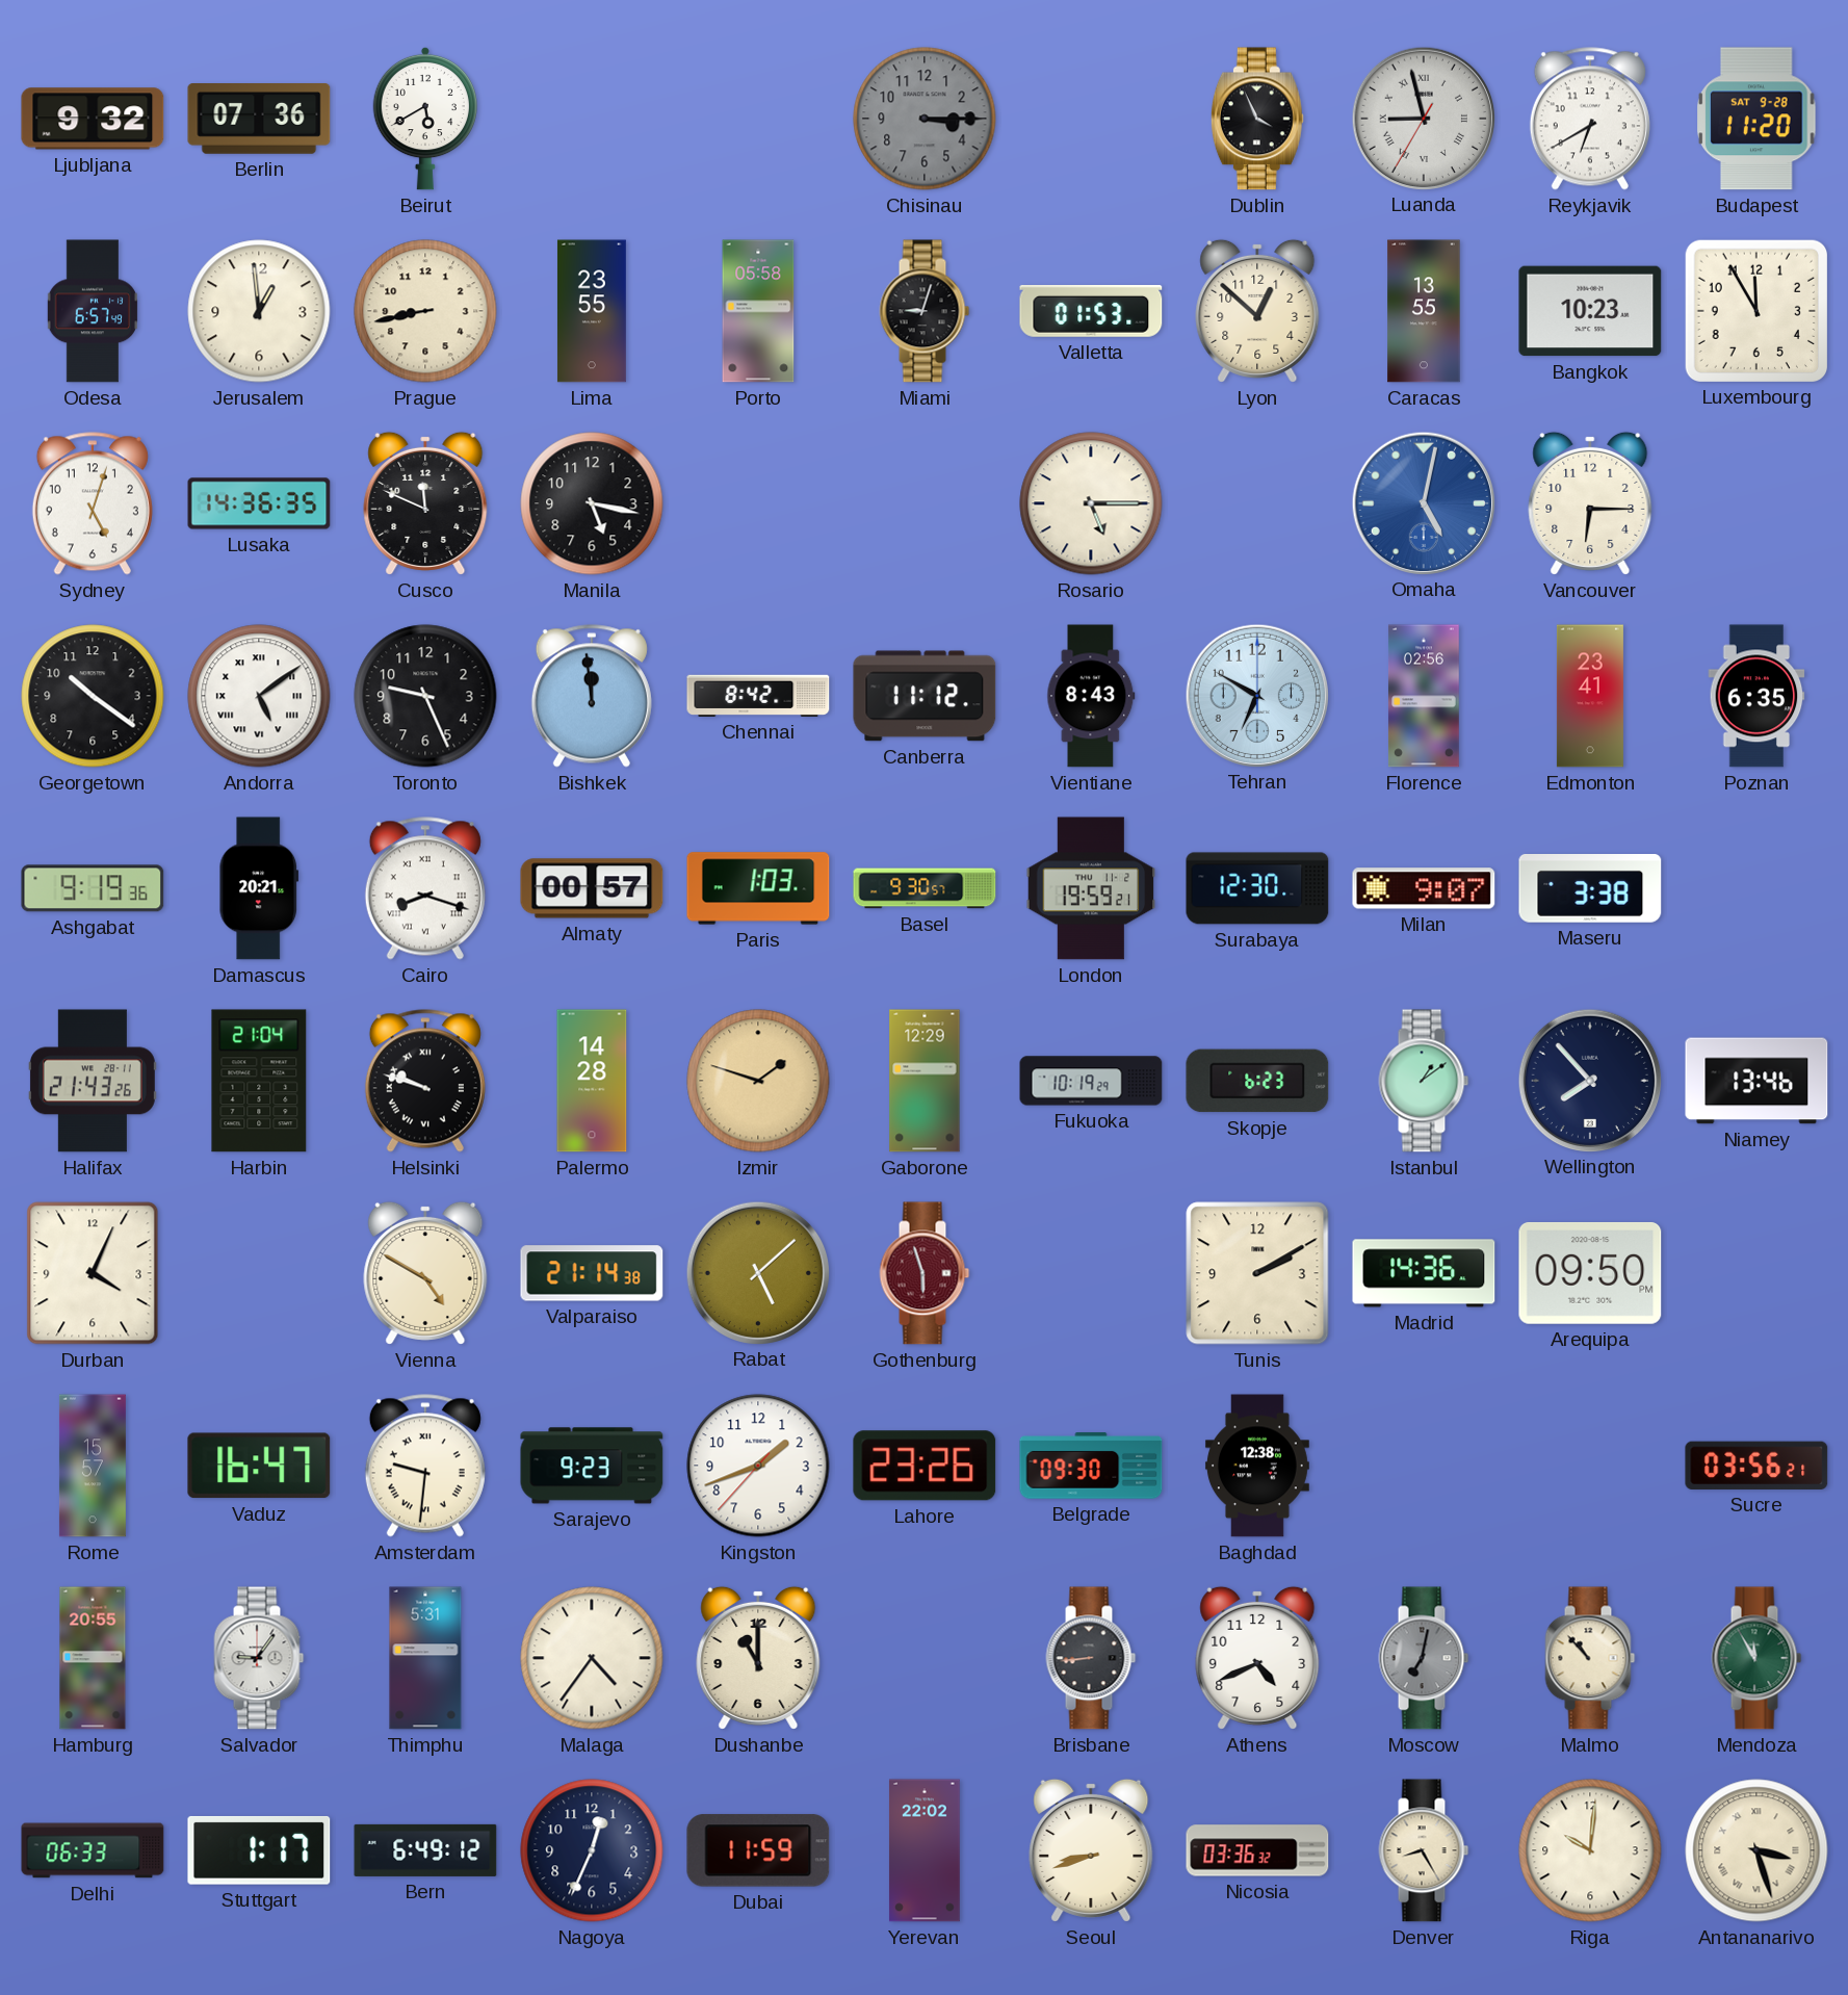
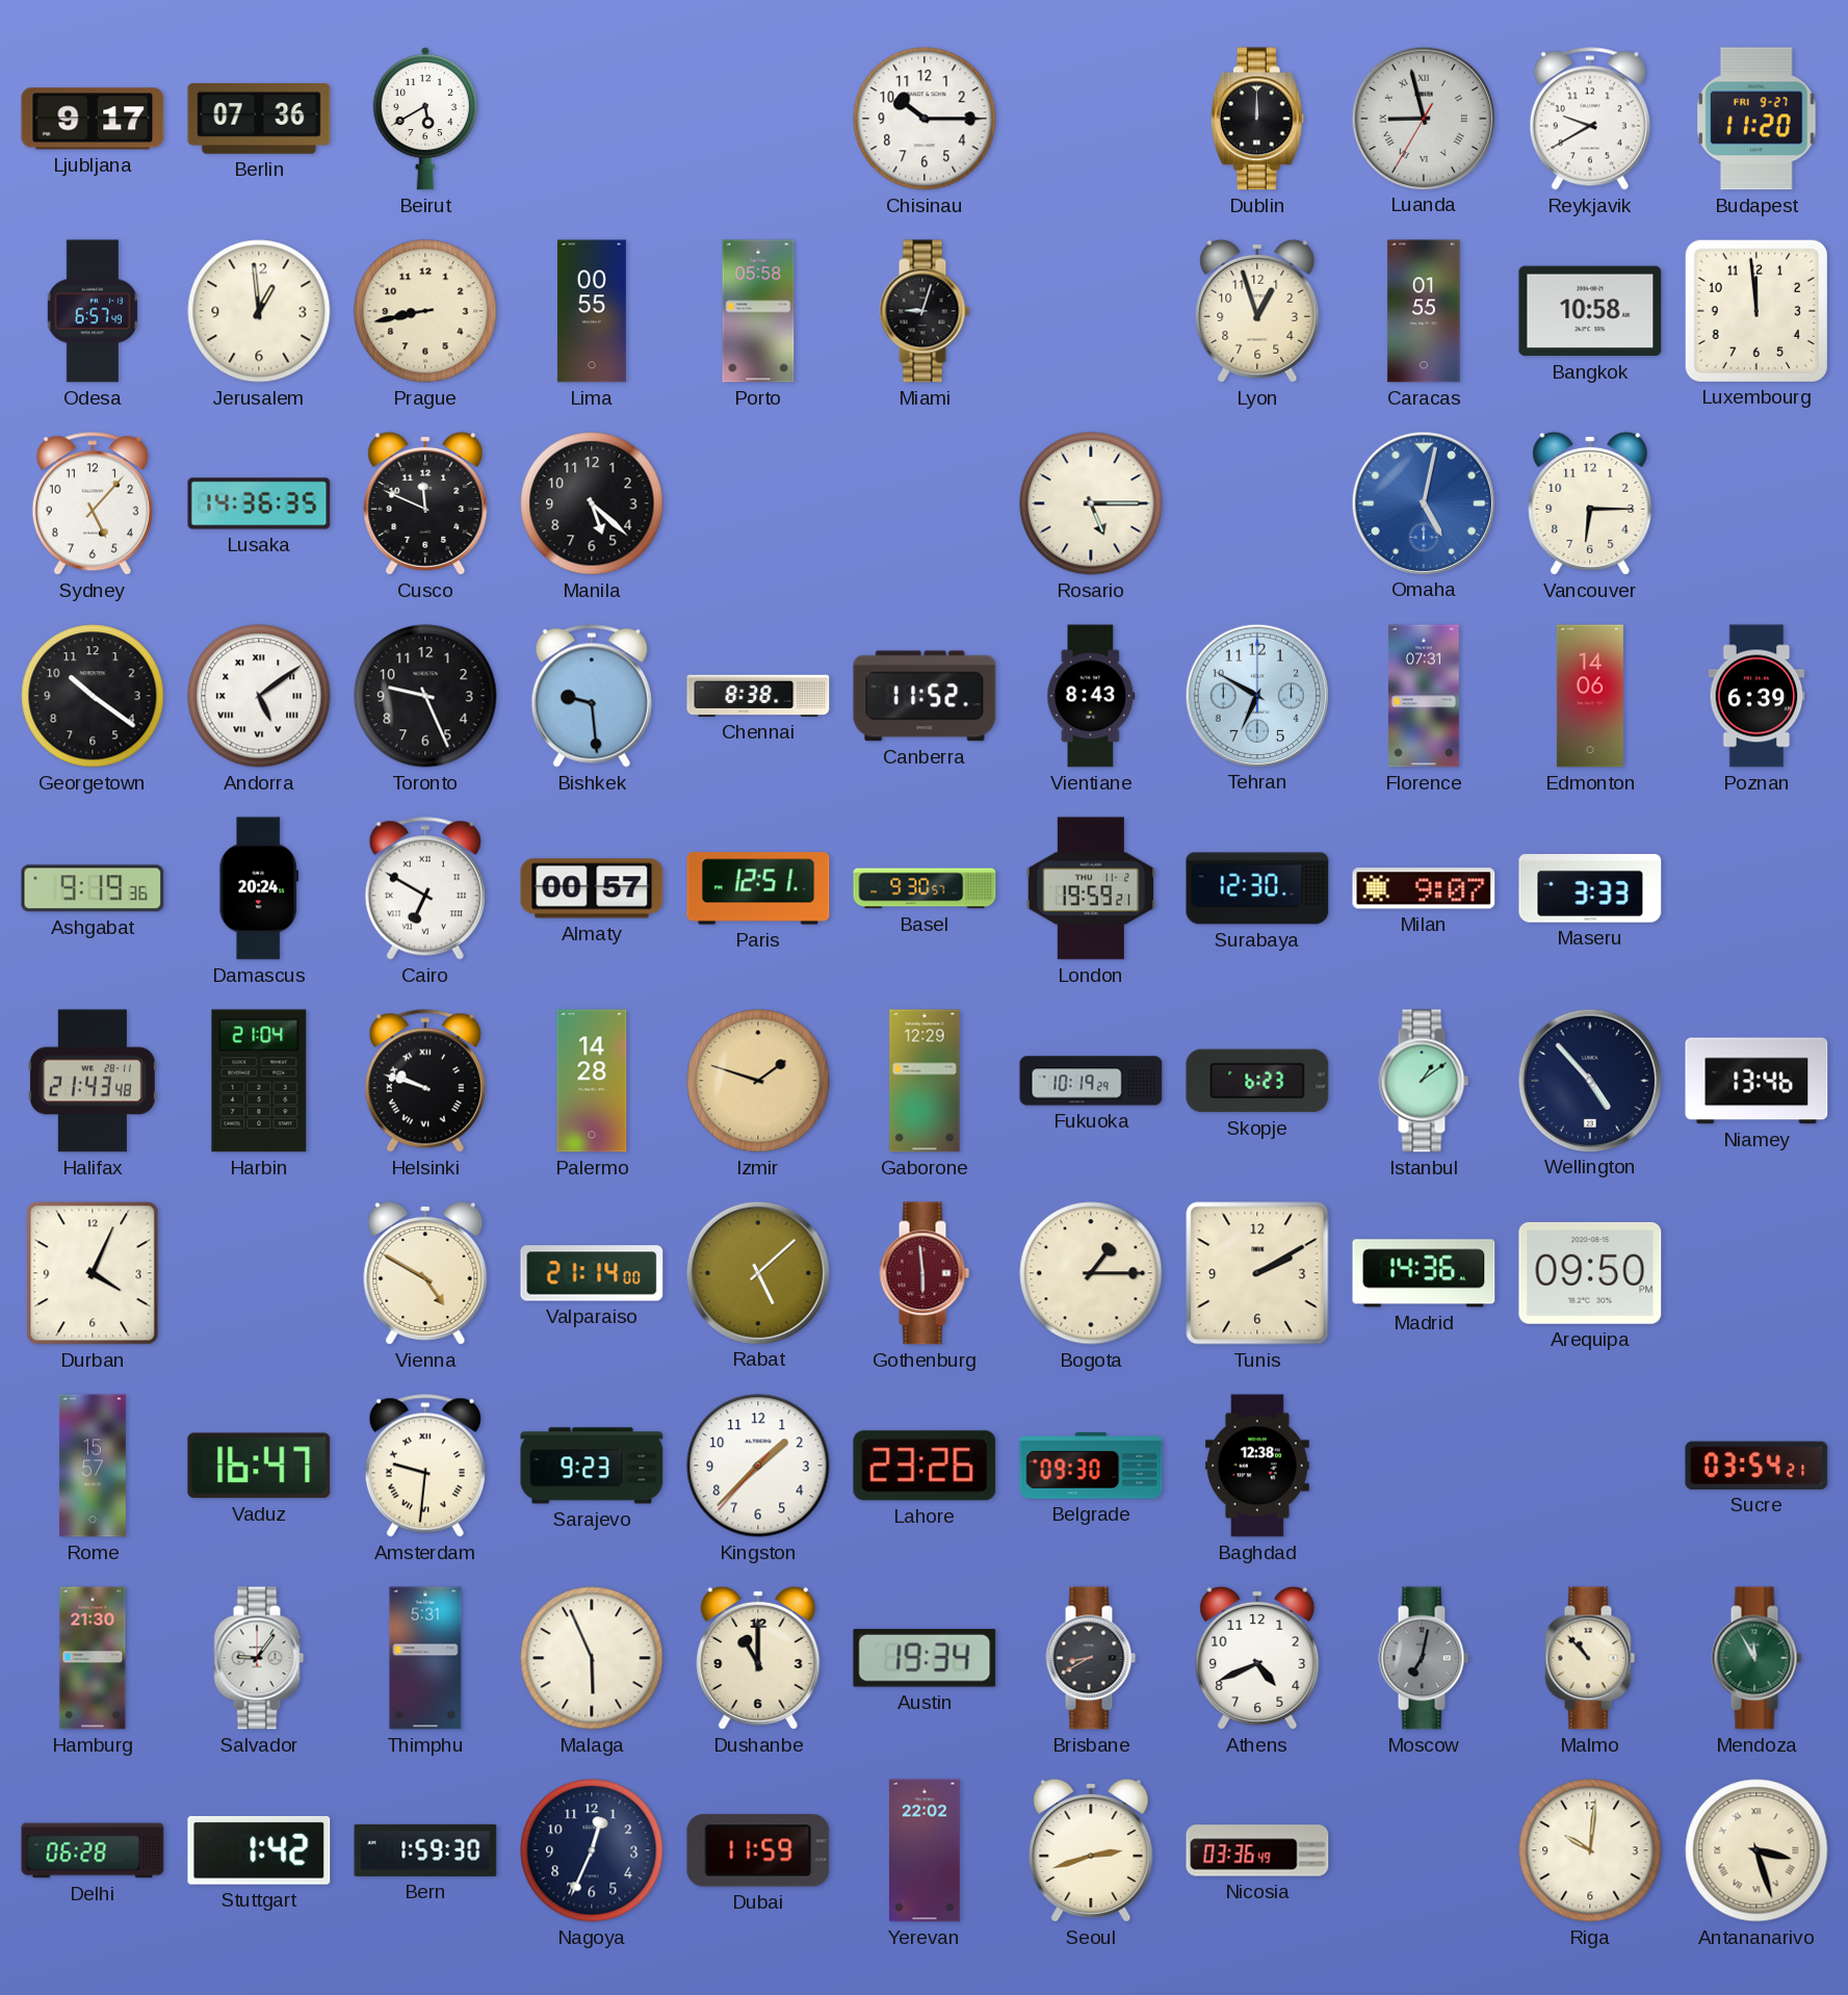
Ljubljana: 9:32 -> 9:17
Chisinau: 3:15 -> 10:15
Chisinau dial: grey -> white
Dublin: 3:56 -> 12:00
Reykjavik: 6:40 -> 9:40
Budapest date: SAT 9-28 -> FRI 9-27
Lima: 23:55 -> 00:55
Valletta: 01:53 -> none
Lyon: 12:52 -> 12:57
Caracas: 13:55 -> 01:55
Bangkok: 10:23 -> 10:58
Luxembourg: 11:55 -> 11:59
Sydney: 5:03 -> 5:07
Manila: 5:17 -> 5:22
Bishkek: 11:59 -> 9:29
Chennai: 8:42 -> 8:38
Canberra: 11:12 -> 11:52
Florence: 02:56 -> 07:31
Edmonton: 23:41 -> 14:06
Poznan: 6:35 -> 6:39
Damascus: 20:21 -> 20:24
Cairo: 8:18 -> 6:50
Paris: 1:03 -> 12:51
Maseru: 3:38 -> 3:33
Halifax: 21:43:26 -> 21:43:48
Wellington: 7:53 -> 4:53
Valparaiso: 21:14:38 -> 21:14:00
Gothenburg: 5:57 -> 5:59
Bogota: none -> 1:15
Kingston: 1:41 -> 1:37
Sucre: 03:56 -> 03:54
Hamburg: 20:55 -> 21:30
Malaga: 4:36 -> 5:56
Austin: none -> 19:34
Brisbane: 8:44 -> 8:40
Delhi: 06:33 -> 06:28
Stuttgart: 1:17 -> 1:42
Bern: 6:49 -> 1:59
Seoul: 8:42 -> 2:42
Nicosia: 03:36:32 -> 03:36:49
Denver: 8:25 -> none
